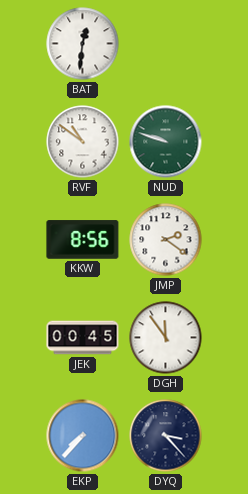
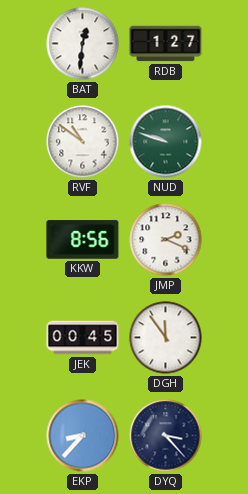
RDB: none -> 1:27
JMP: 2:21 -> 2:19
EKP: 7:37 -> 8:37
